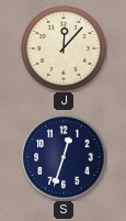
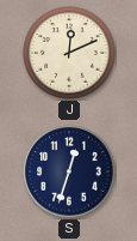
J: 12:07 -> 12:11
